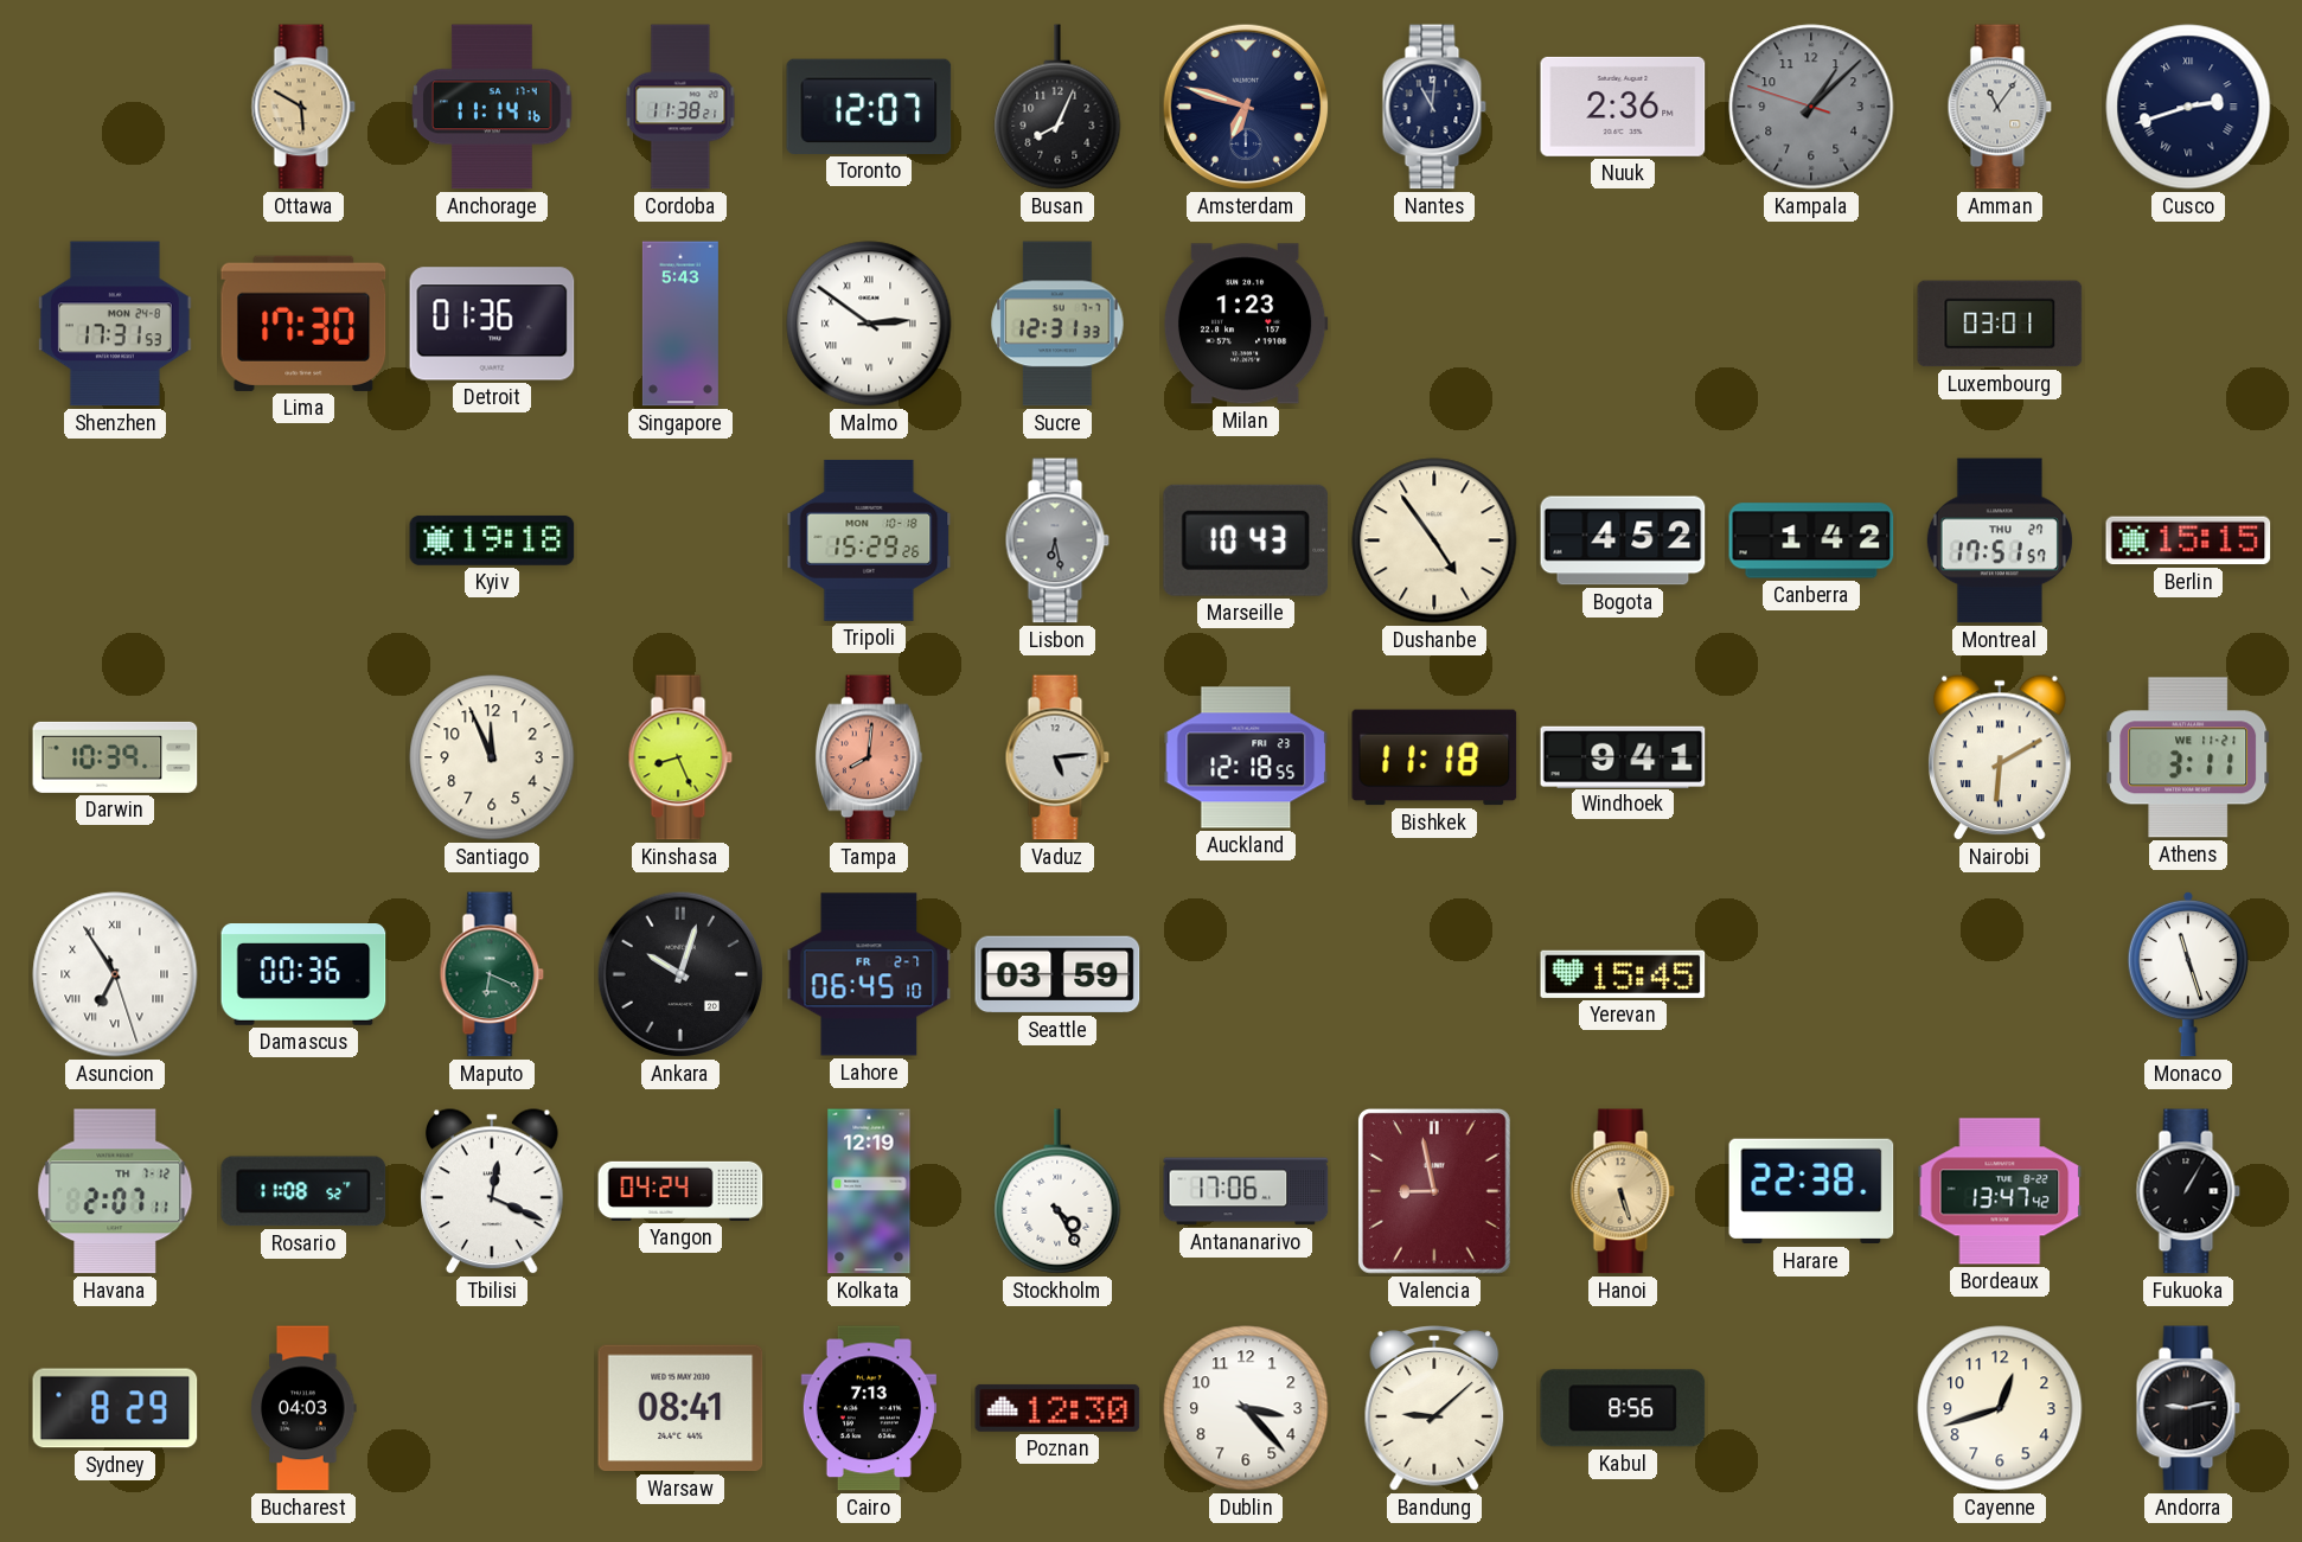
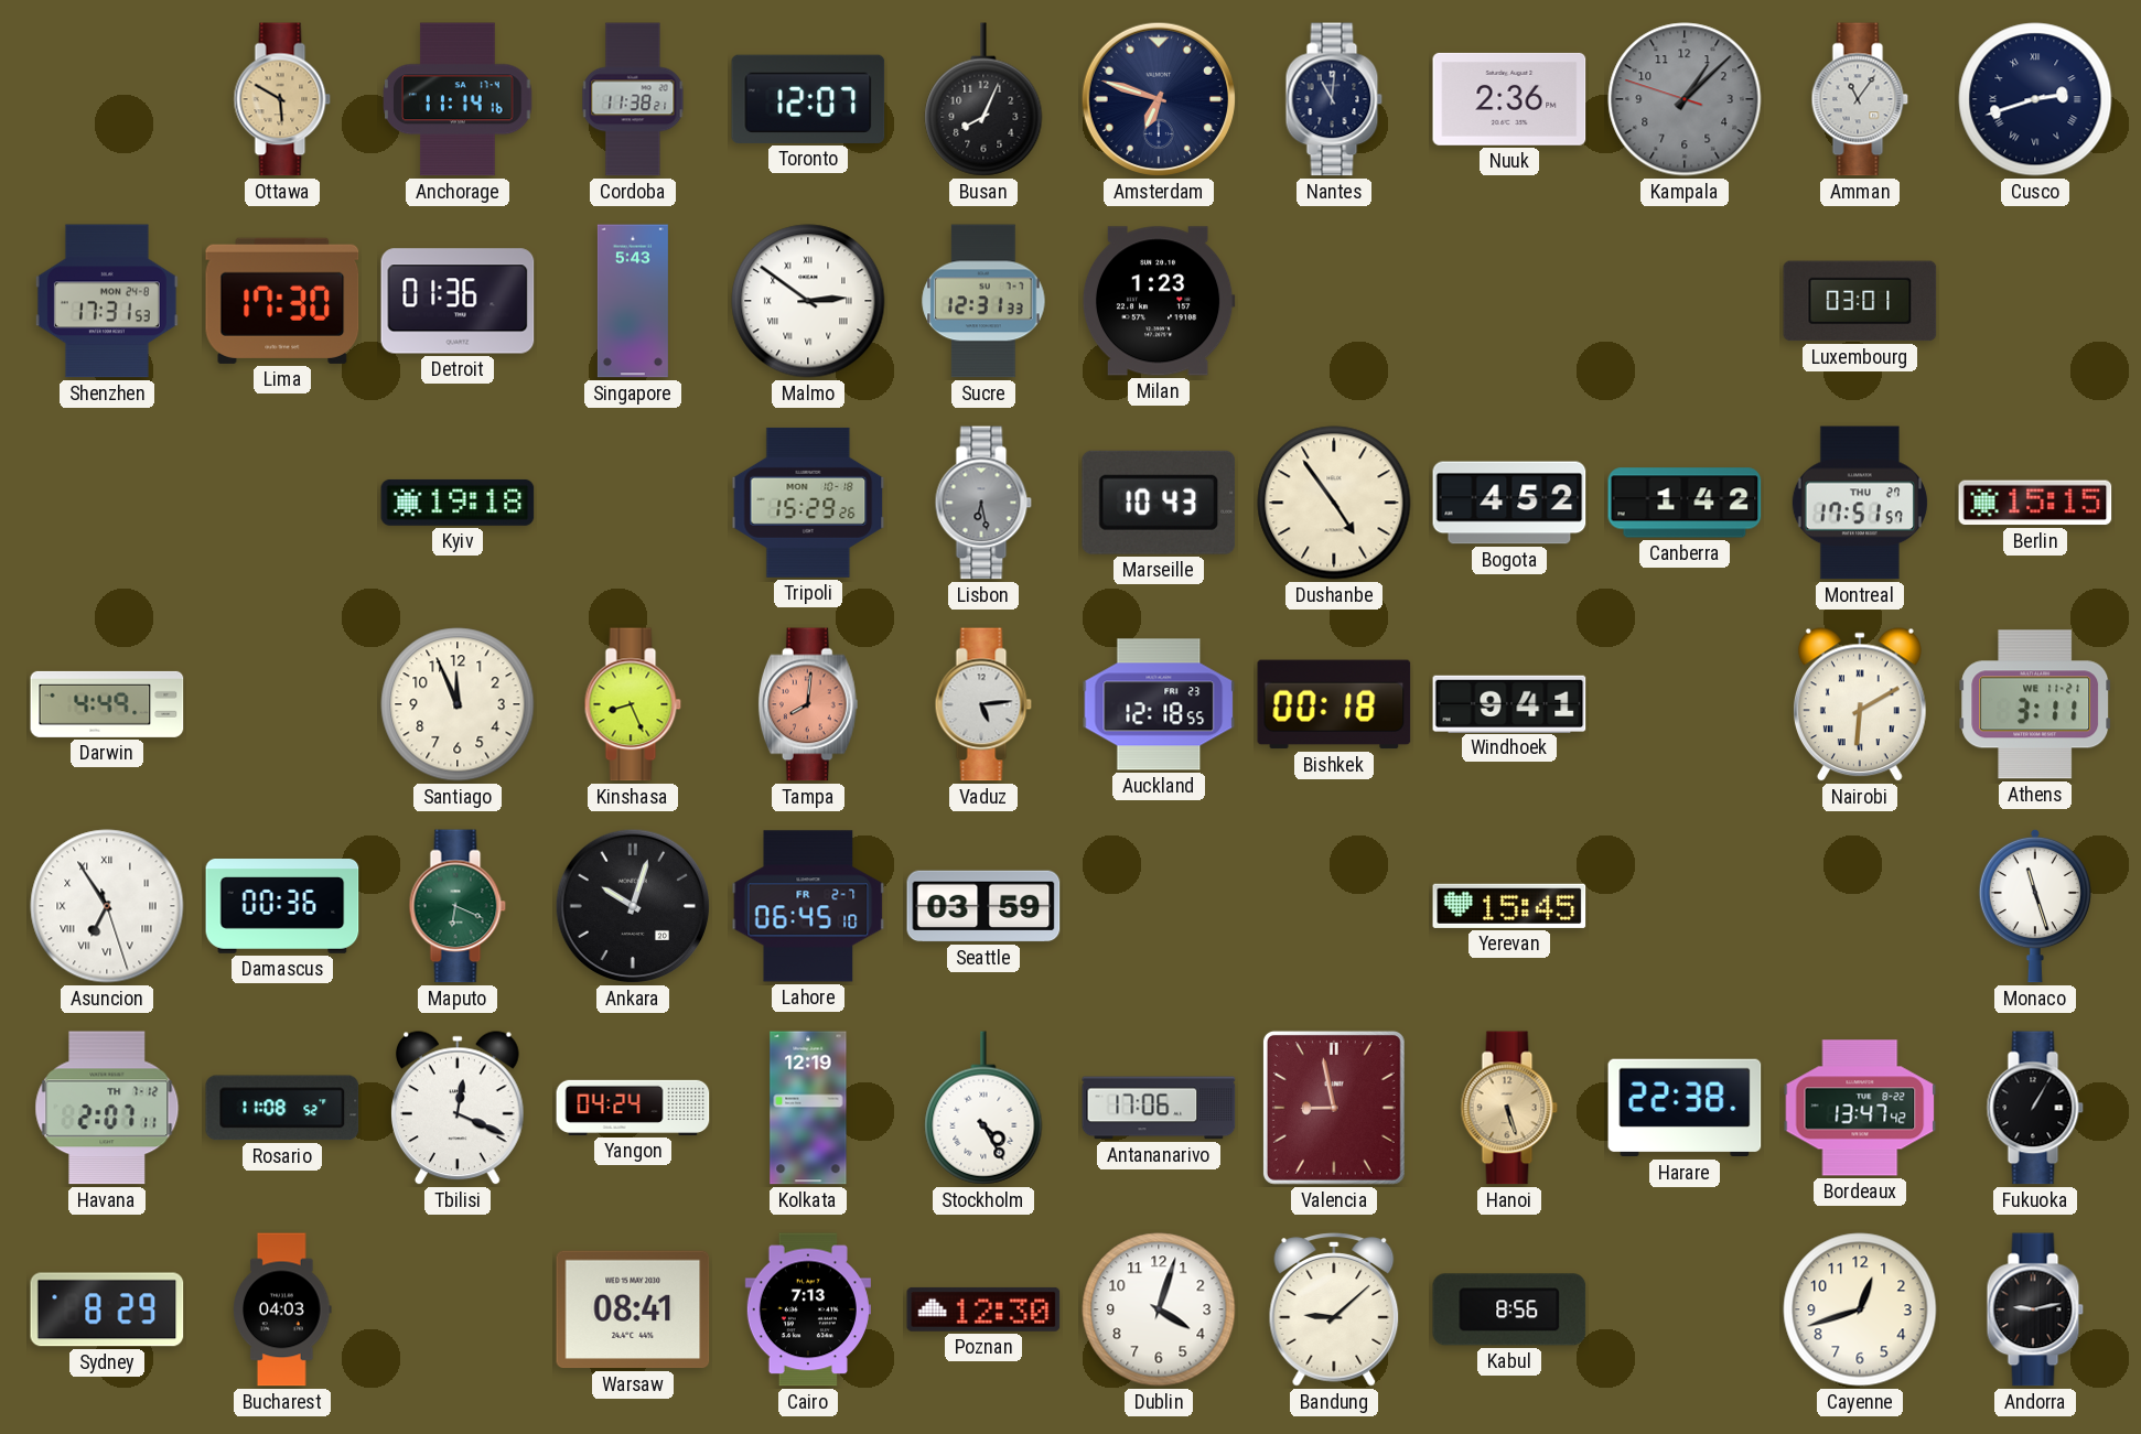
Darwin: 10:39 -> 4:49
Bishkek: 11:18 -> 00:18
Dublin: 3:23 -> 4:03
